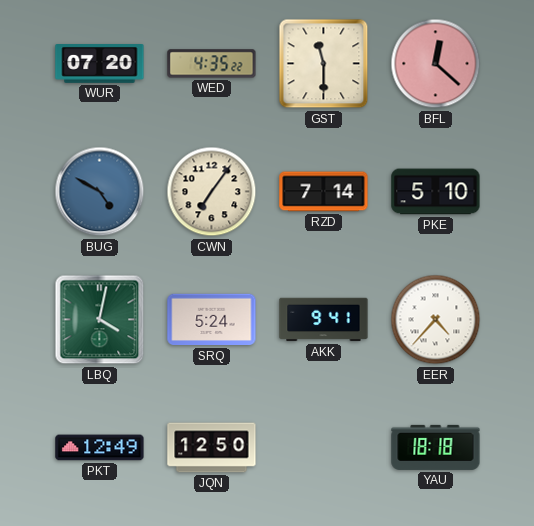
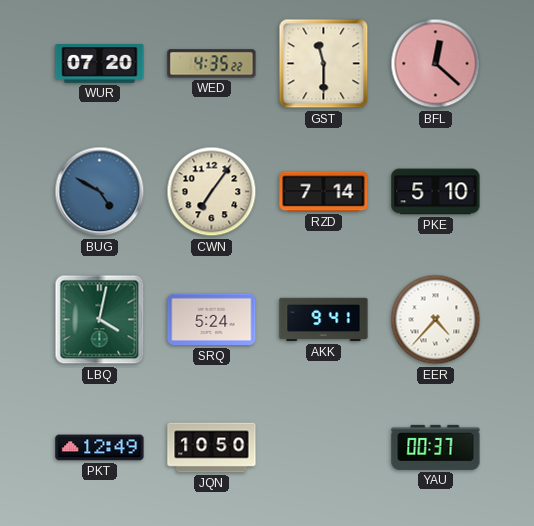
JQN: 12:50 -> 10:50
YAU: 18:18 -> 00:37
